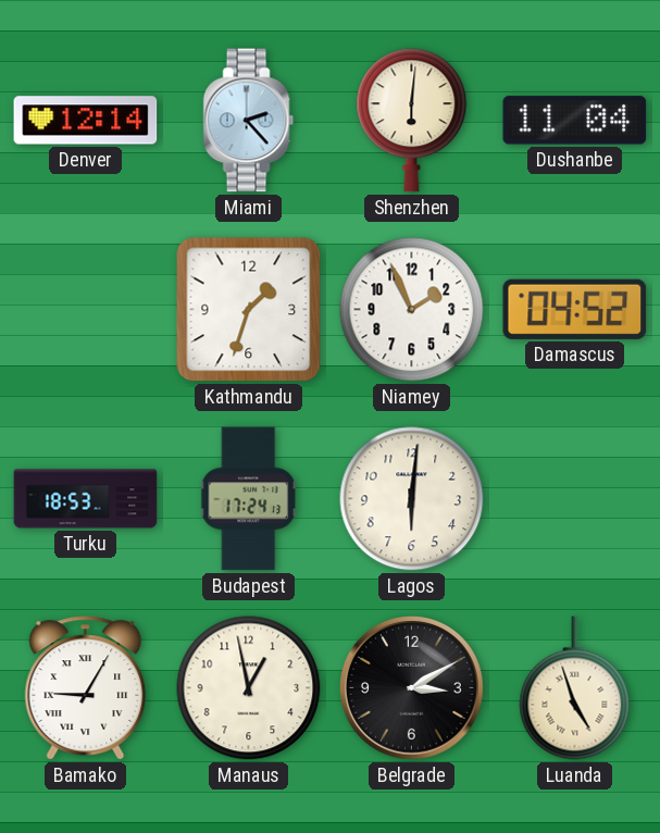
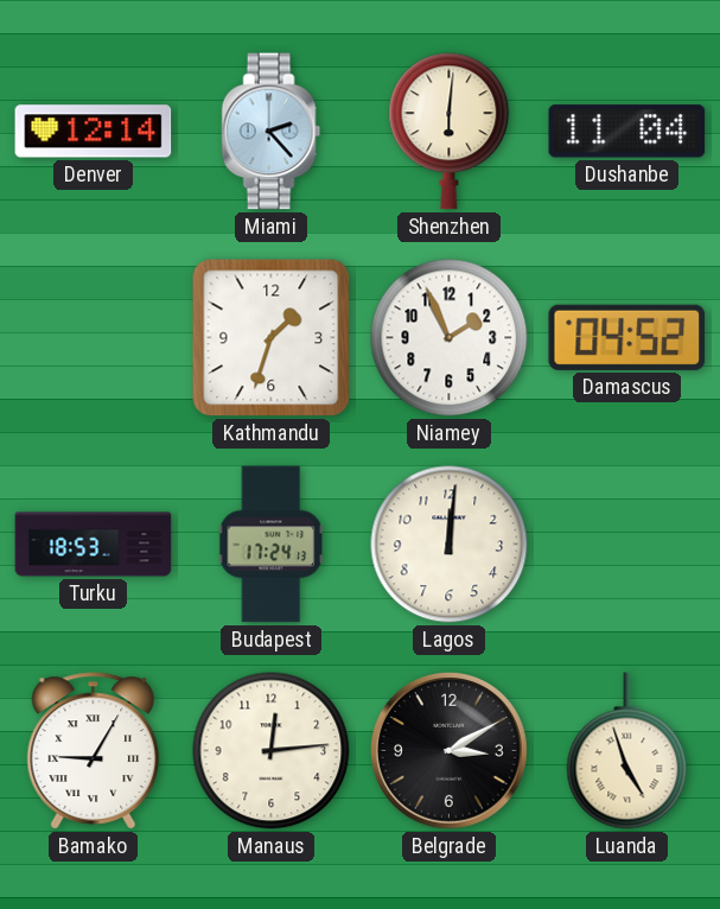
Lagos: 6:01 -> 12:01
Manaus: 12:58 -> 12:14
